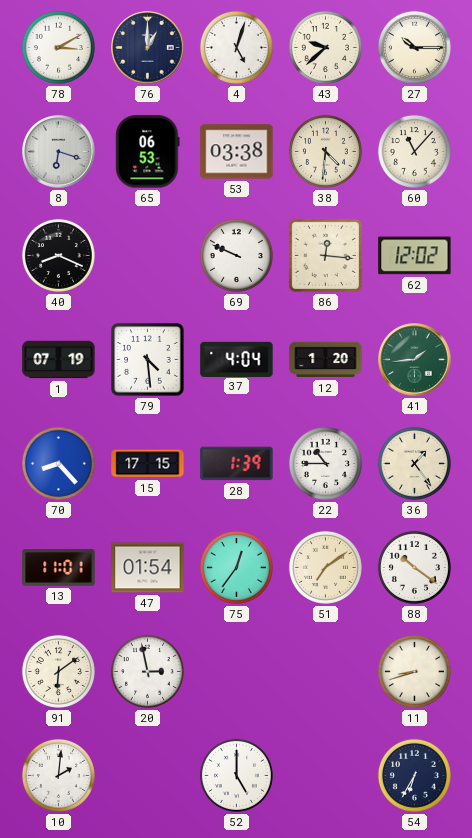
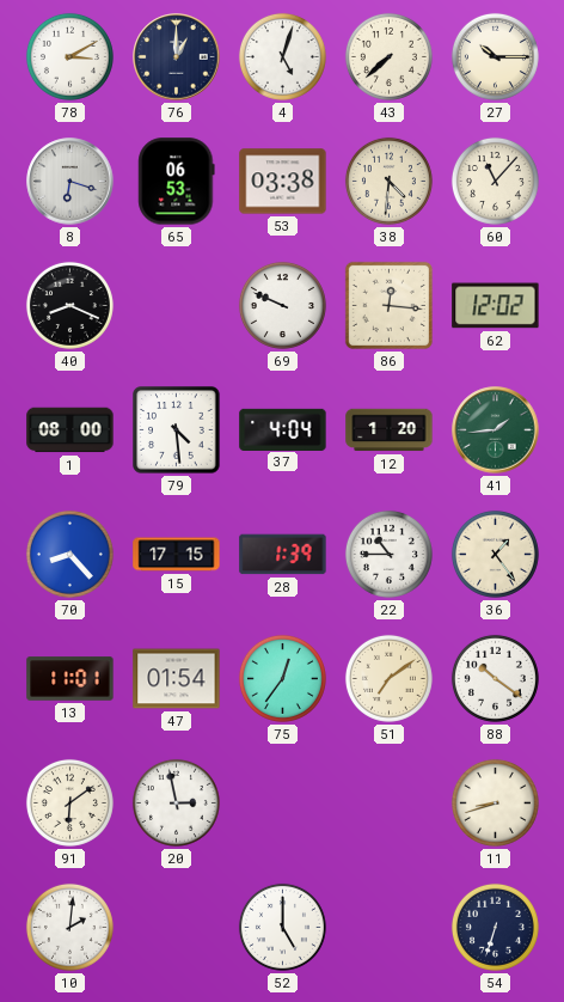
43: 9:38 -> 7:38
1: 07:19 -> 08:00
54: 6:35 -> 6:33
